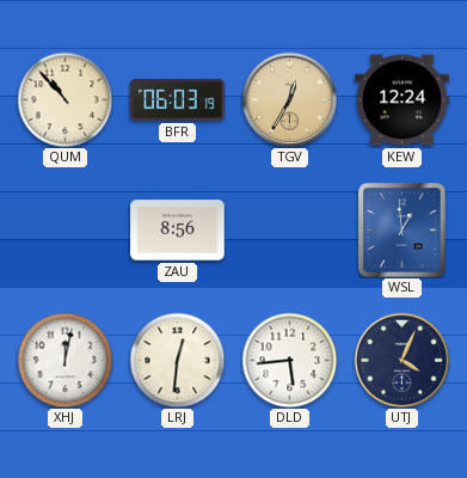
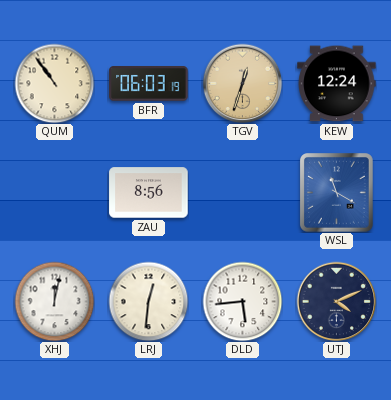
QUM: 10:53 -> 10:54
TGV: 12:35 -> 12:33
WSL: 12:59 -> 11:20
UTJ: 4:04 -> 4:11
